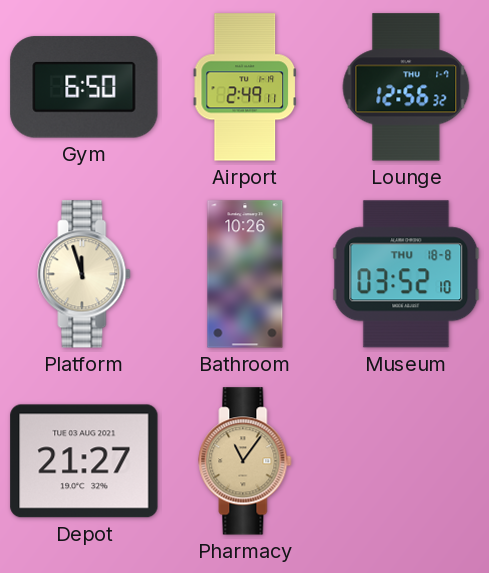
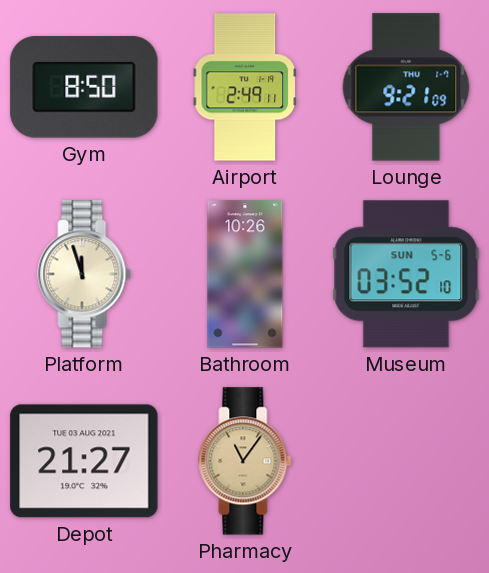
Gym: 6:50 -> 8:50
Lounge: 12:56 -> 9:21
Museum date: THU 18-8 -> SUN 5-6
